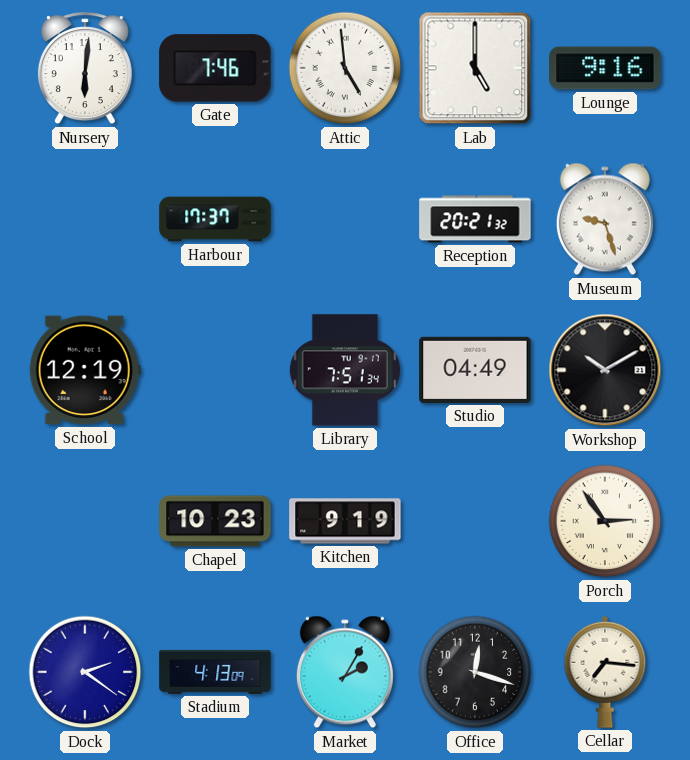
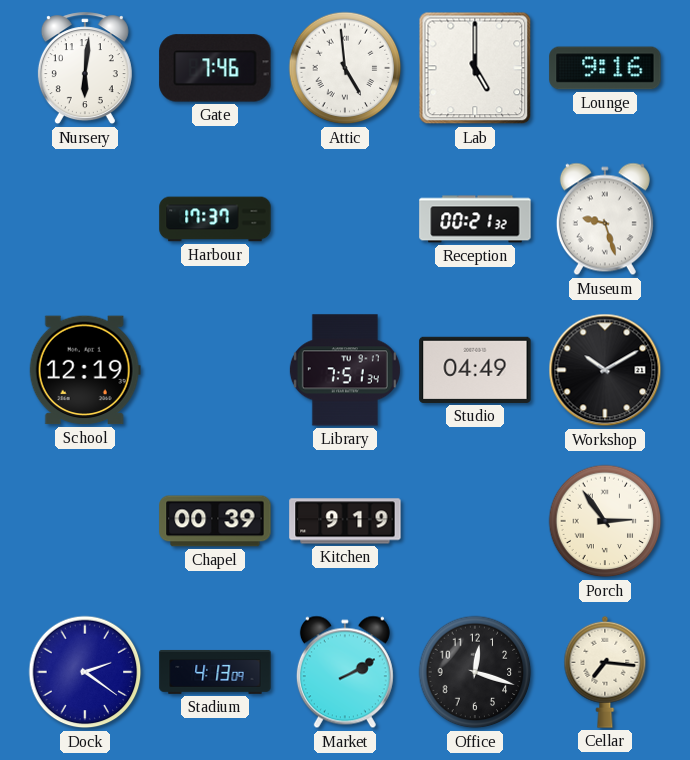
Reception: 20:21 -> 00:21
Chapel: 10:23 -> 00:39
Market: 2:05 -> 2:10
